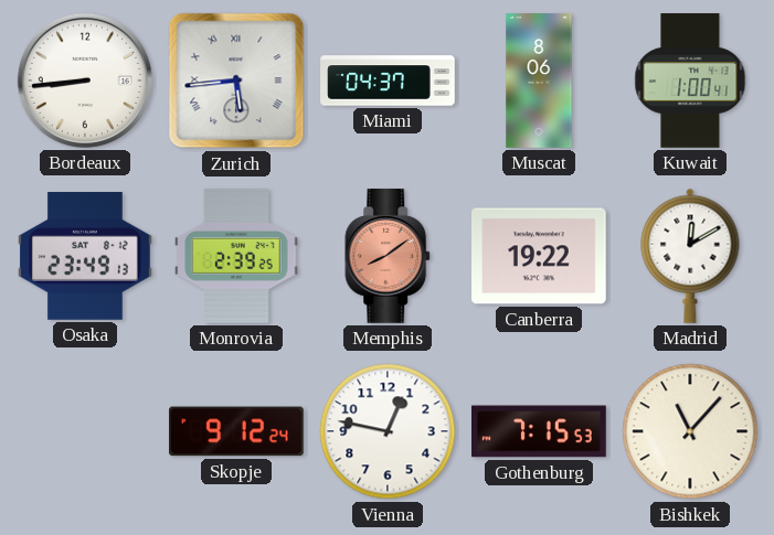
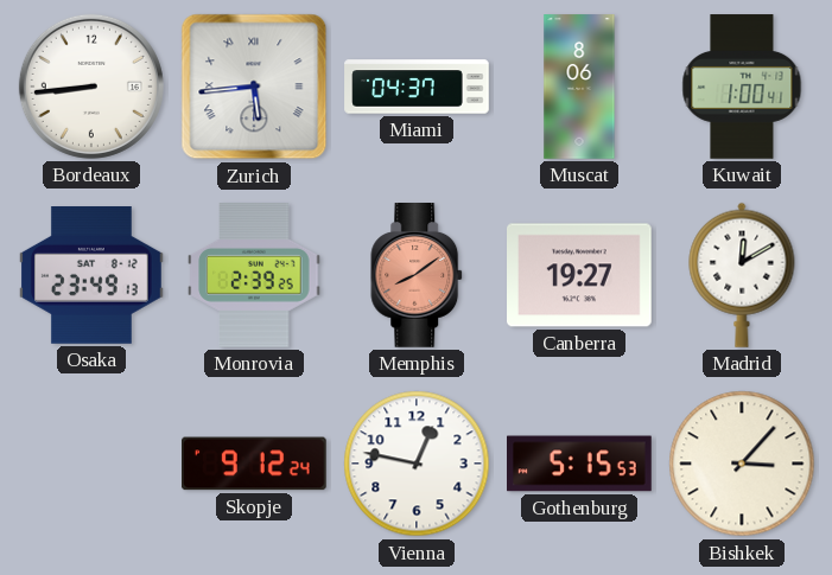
Canberra: 19:22 -> 19:27
Gothenburg: 7:15 -> 5:15
Bishkek: 11:07 -> 3:07
